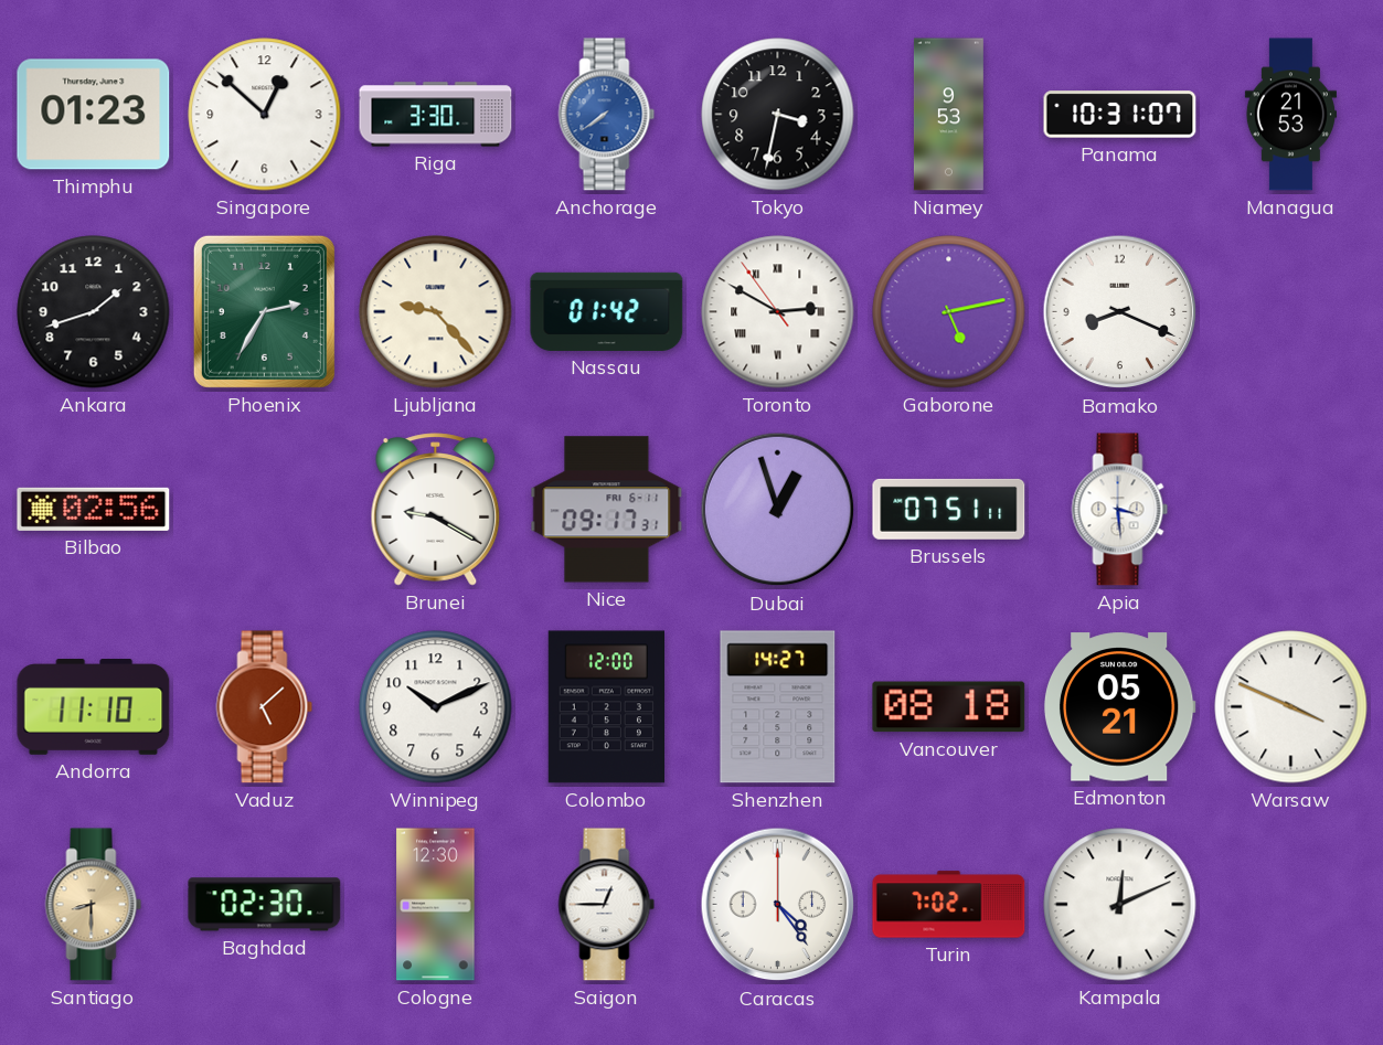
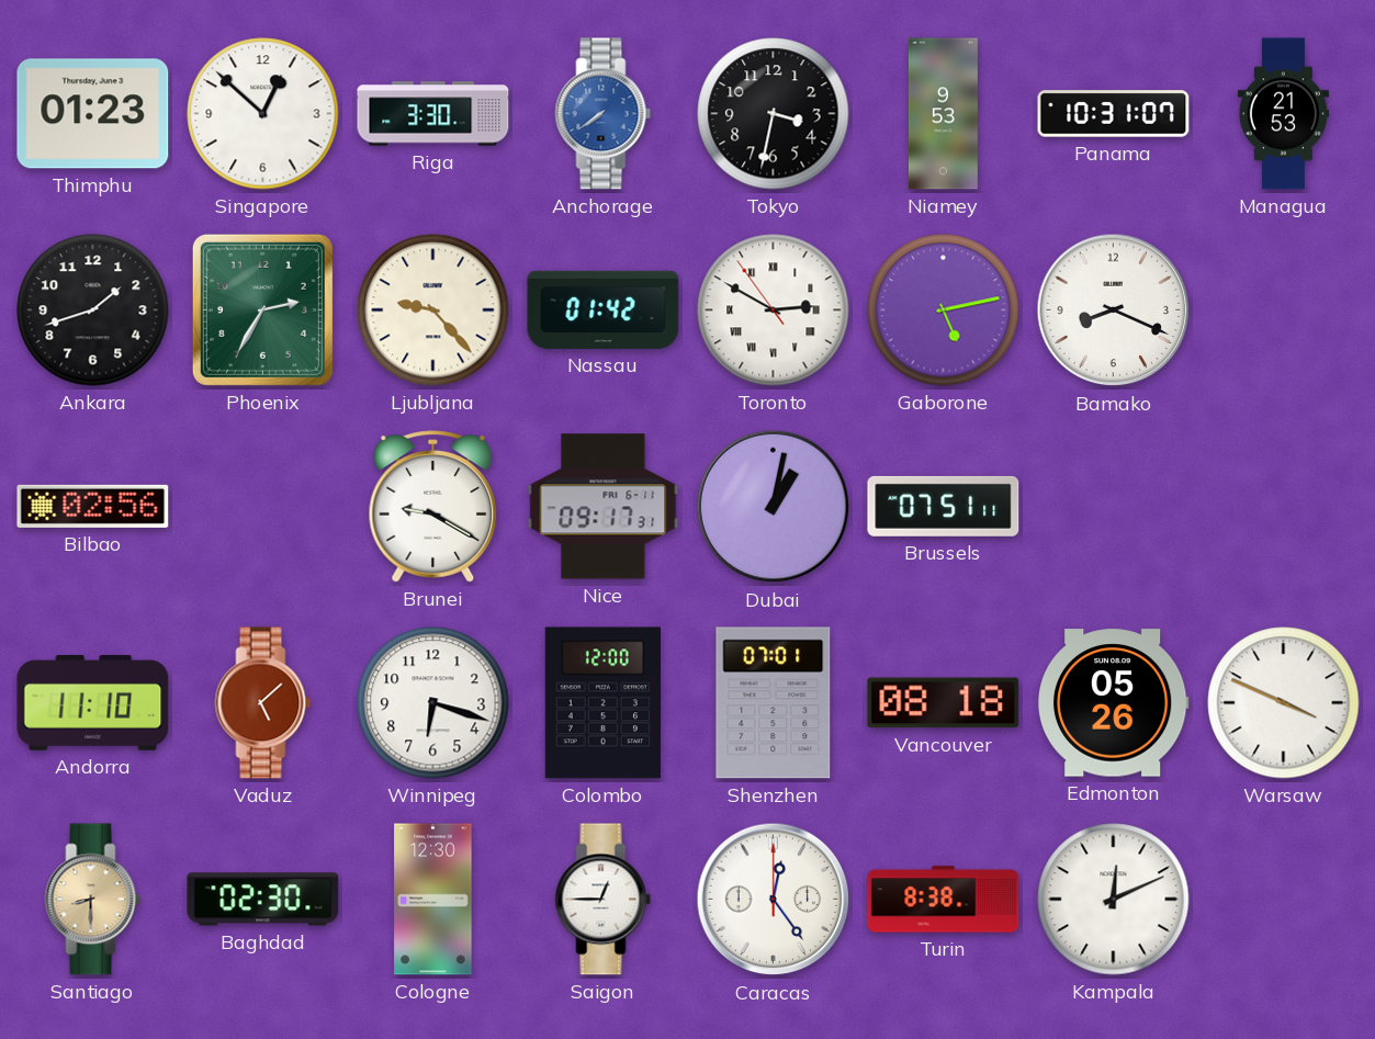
Dubai: 12:57 -> 1:02
Apia: 3:29 -> none
Winnipeg: 10:11 -> 6:18
Shenzhen: 14:27 -> 07:01
Edmonton: 05:21 -> 05:26
Caracas: 4:24 -> 12:24
Turin: 7:02 -> 8:38
